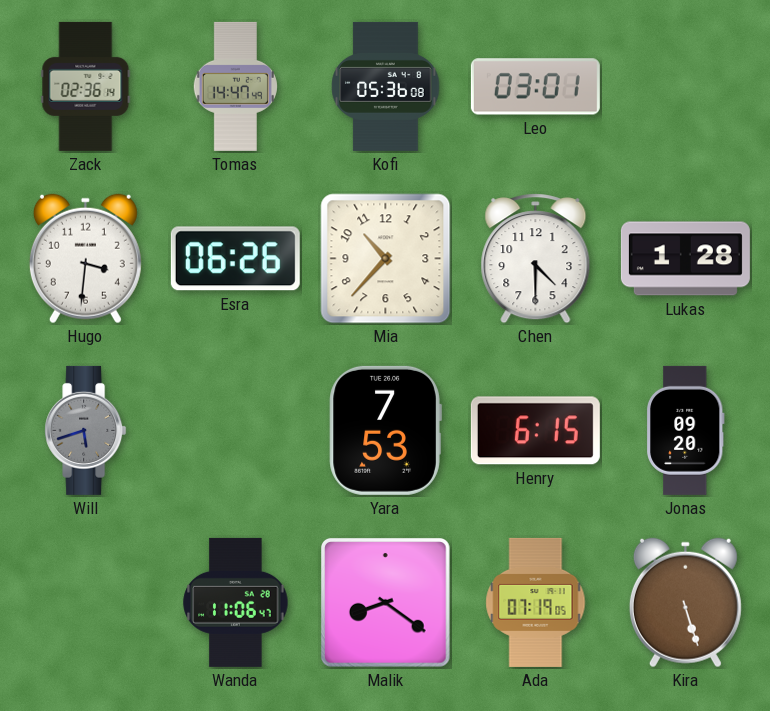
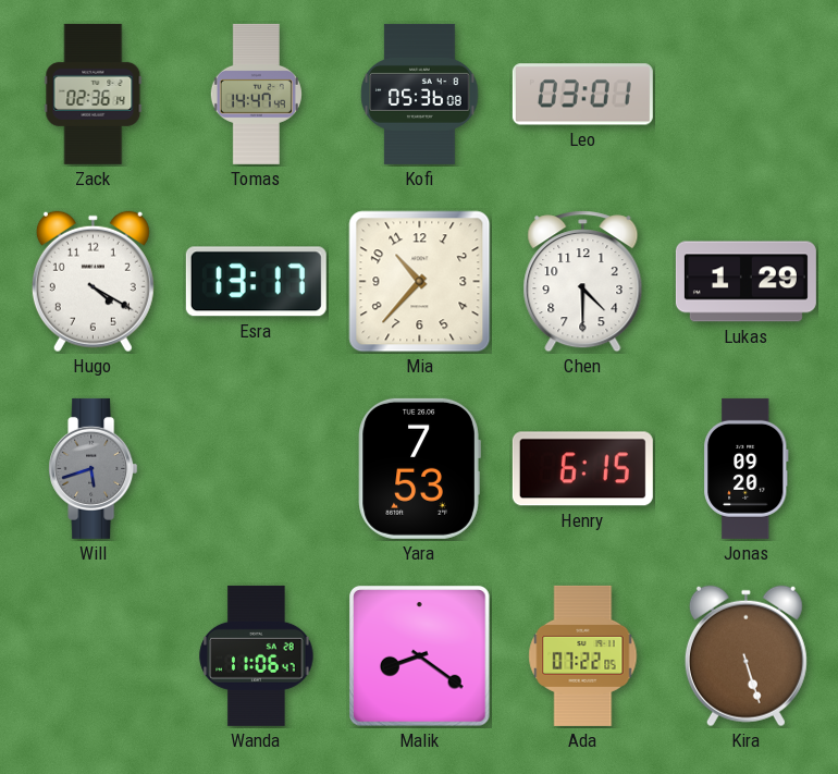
Hugo: 3:31 -> 4:20
Esra: 06:26 -> 13:17
Lukas: 1:28 -> 1:29
Ada: 07:19 -> 07:22
